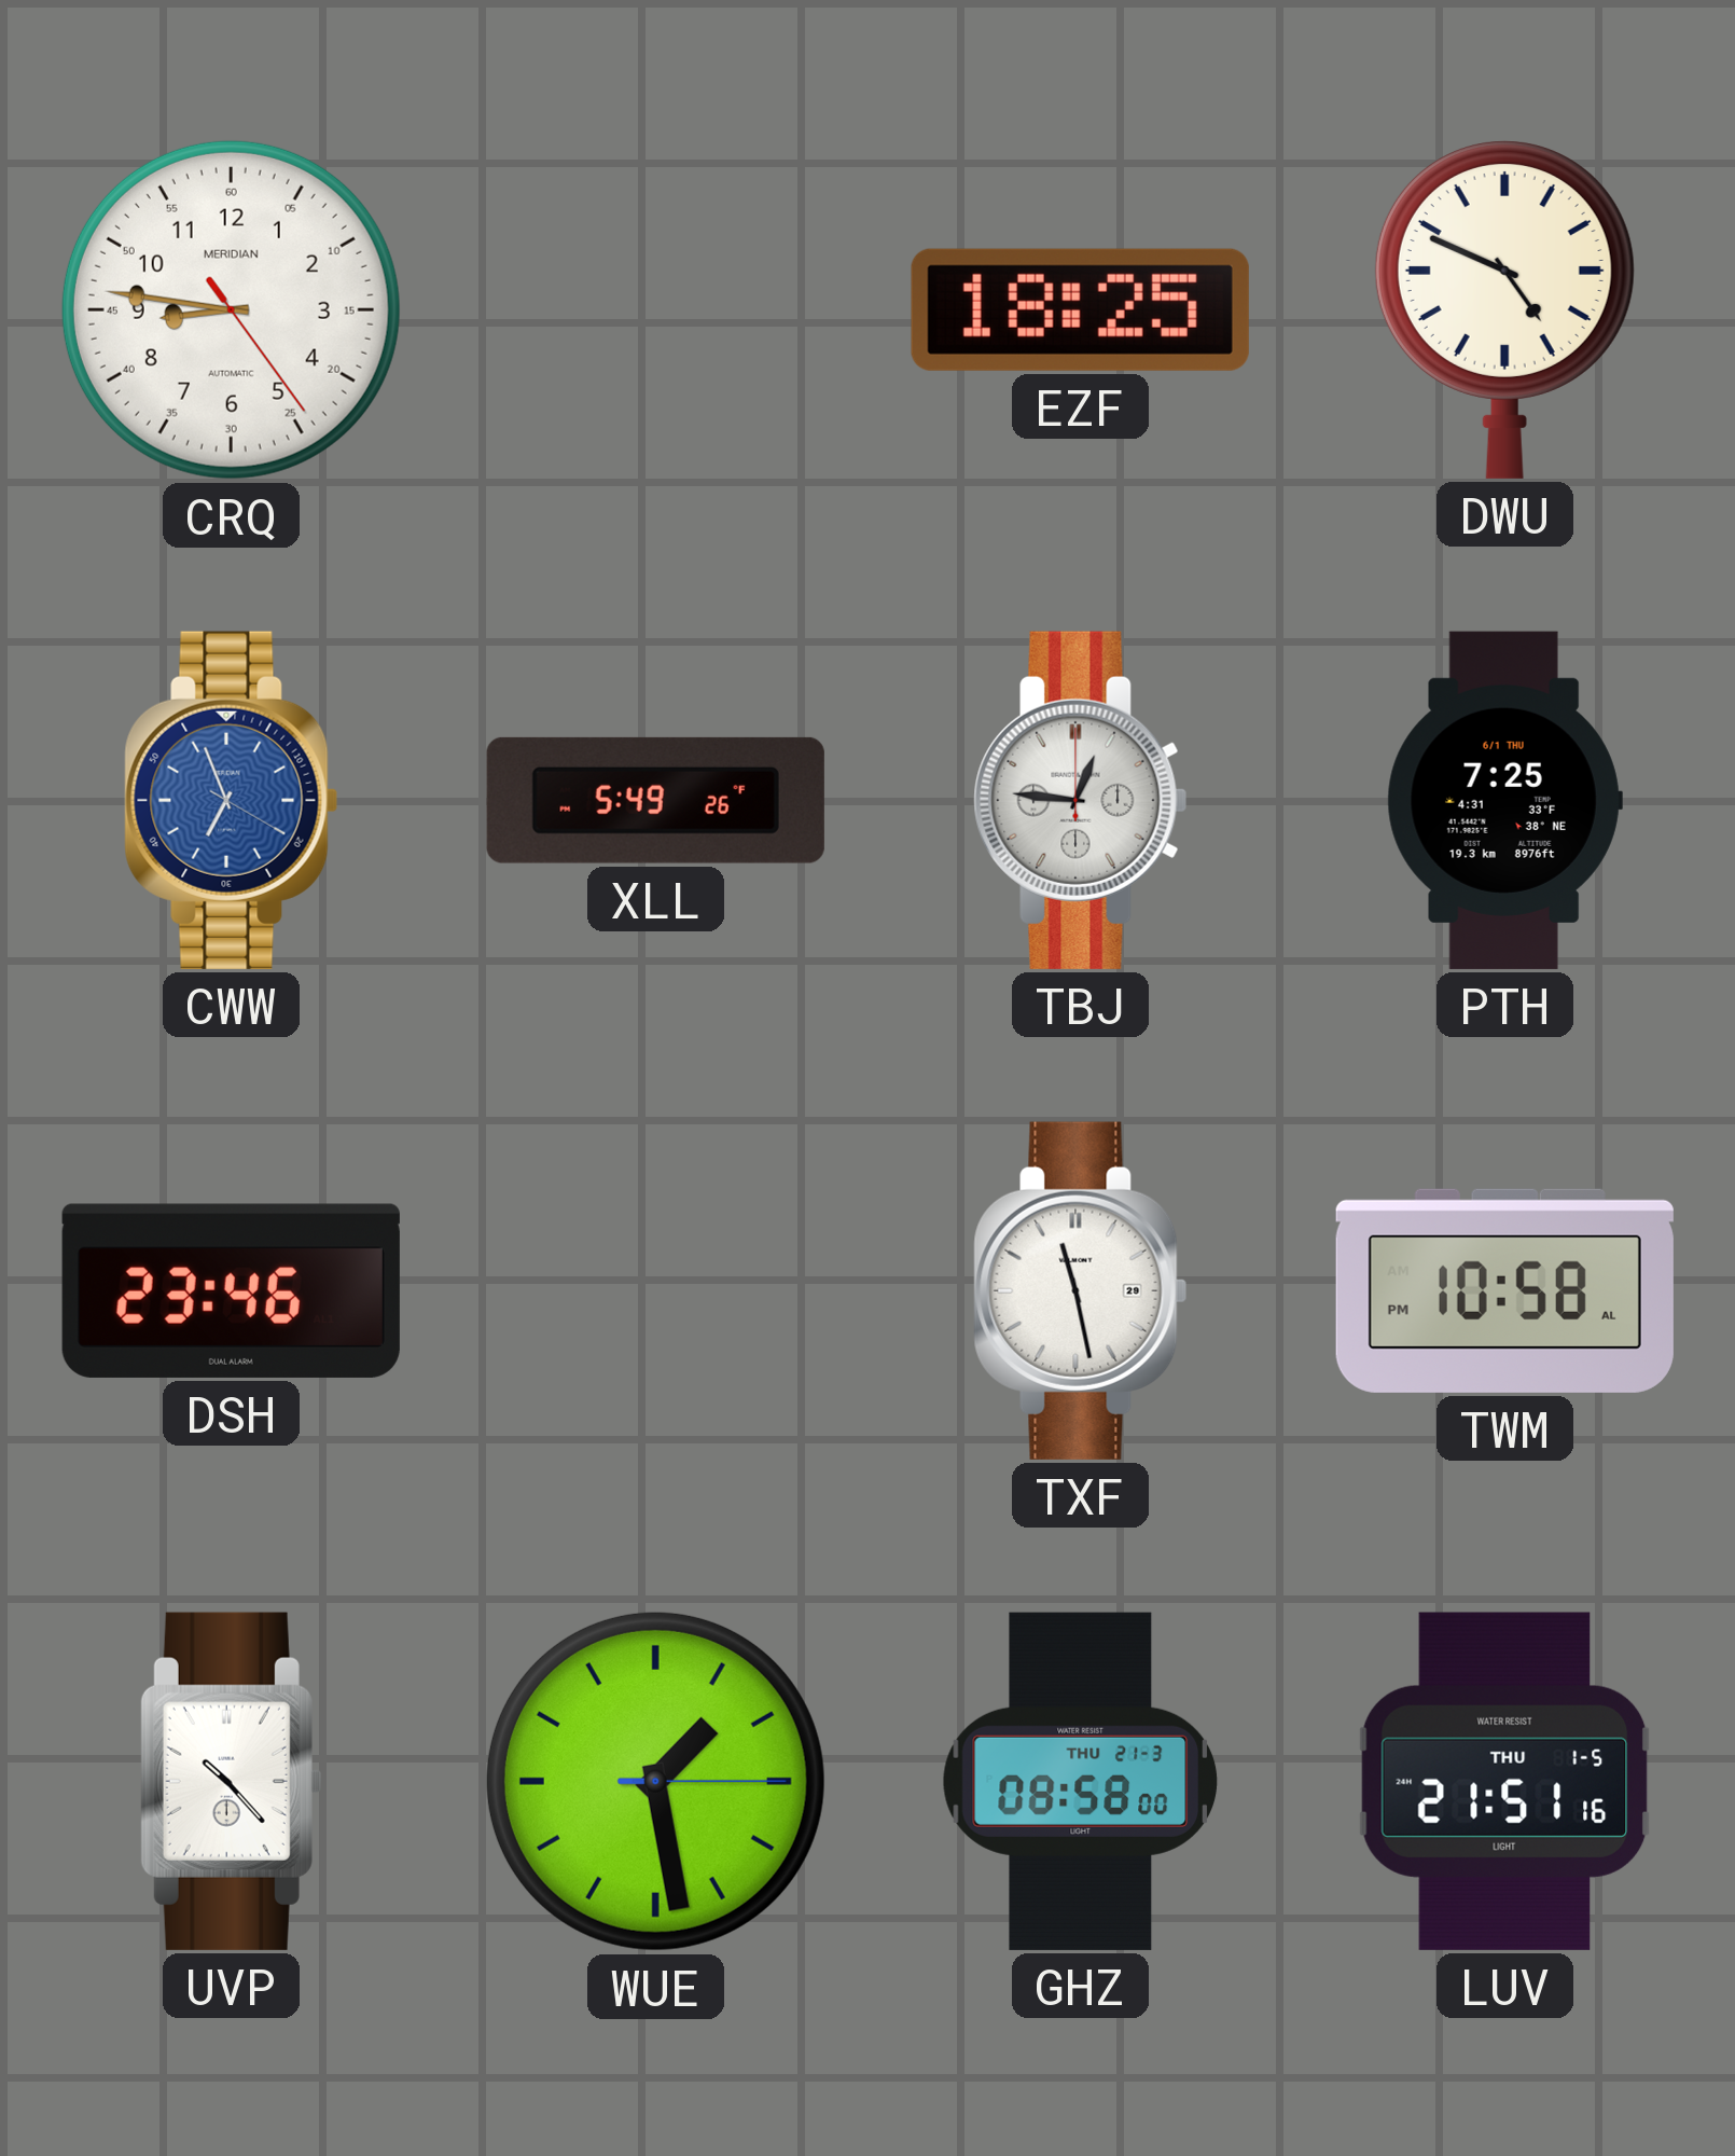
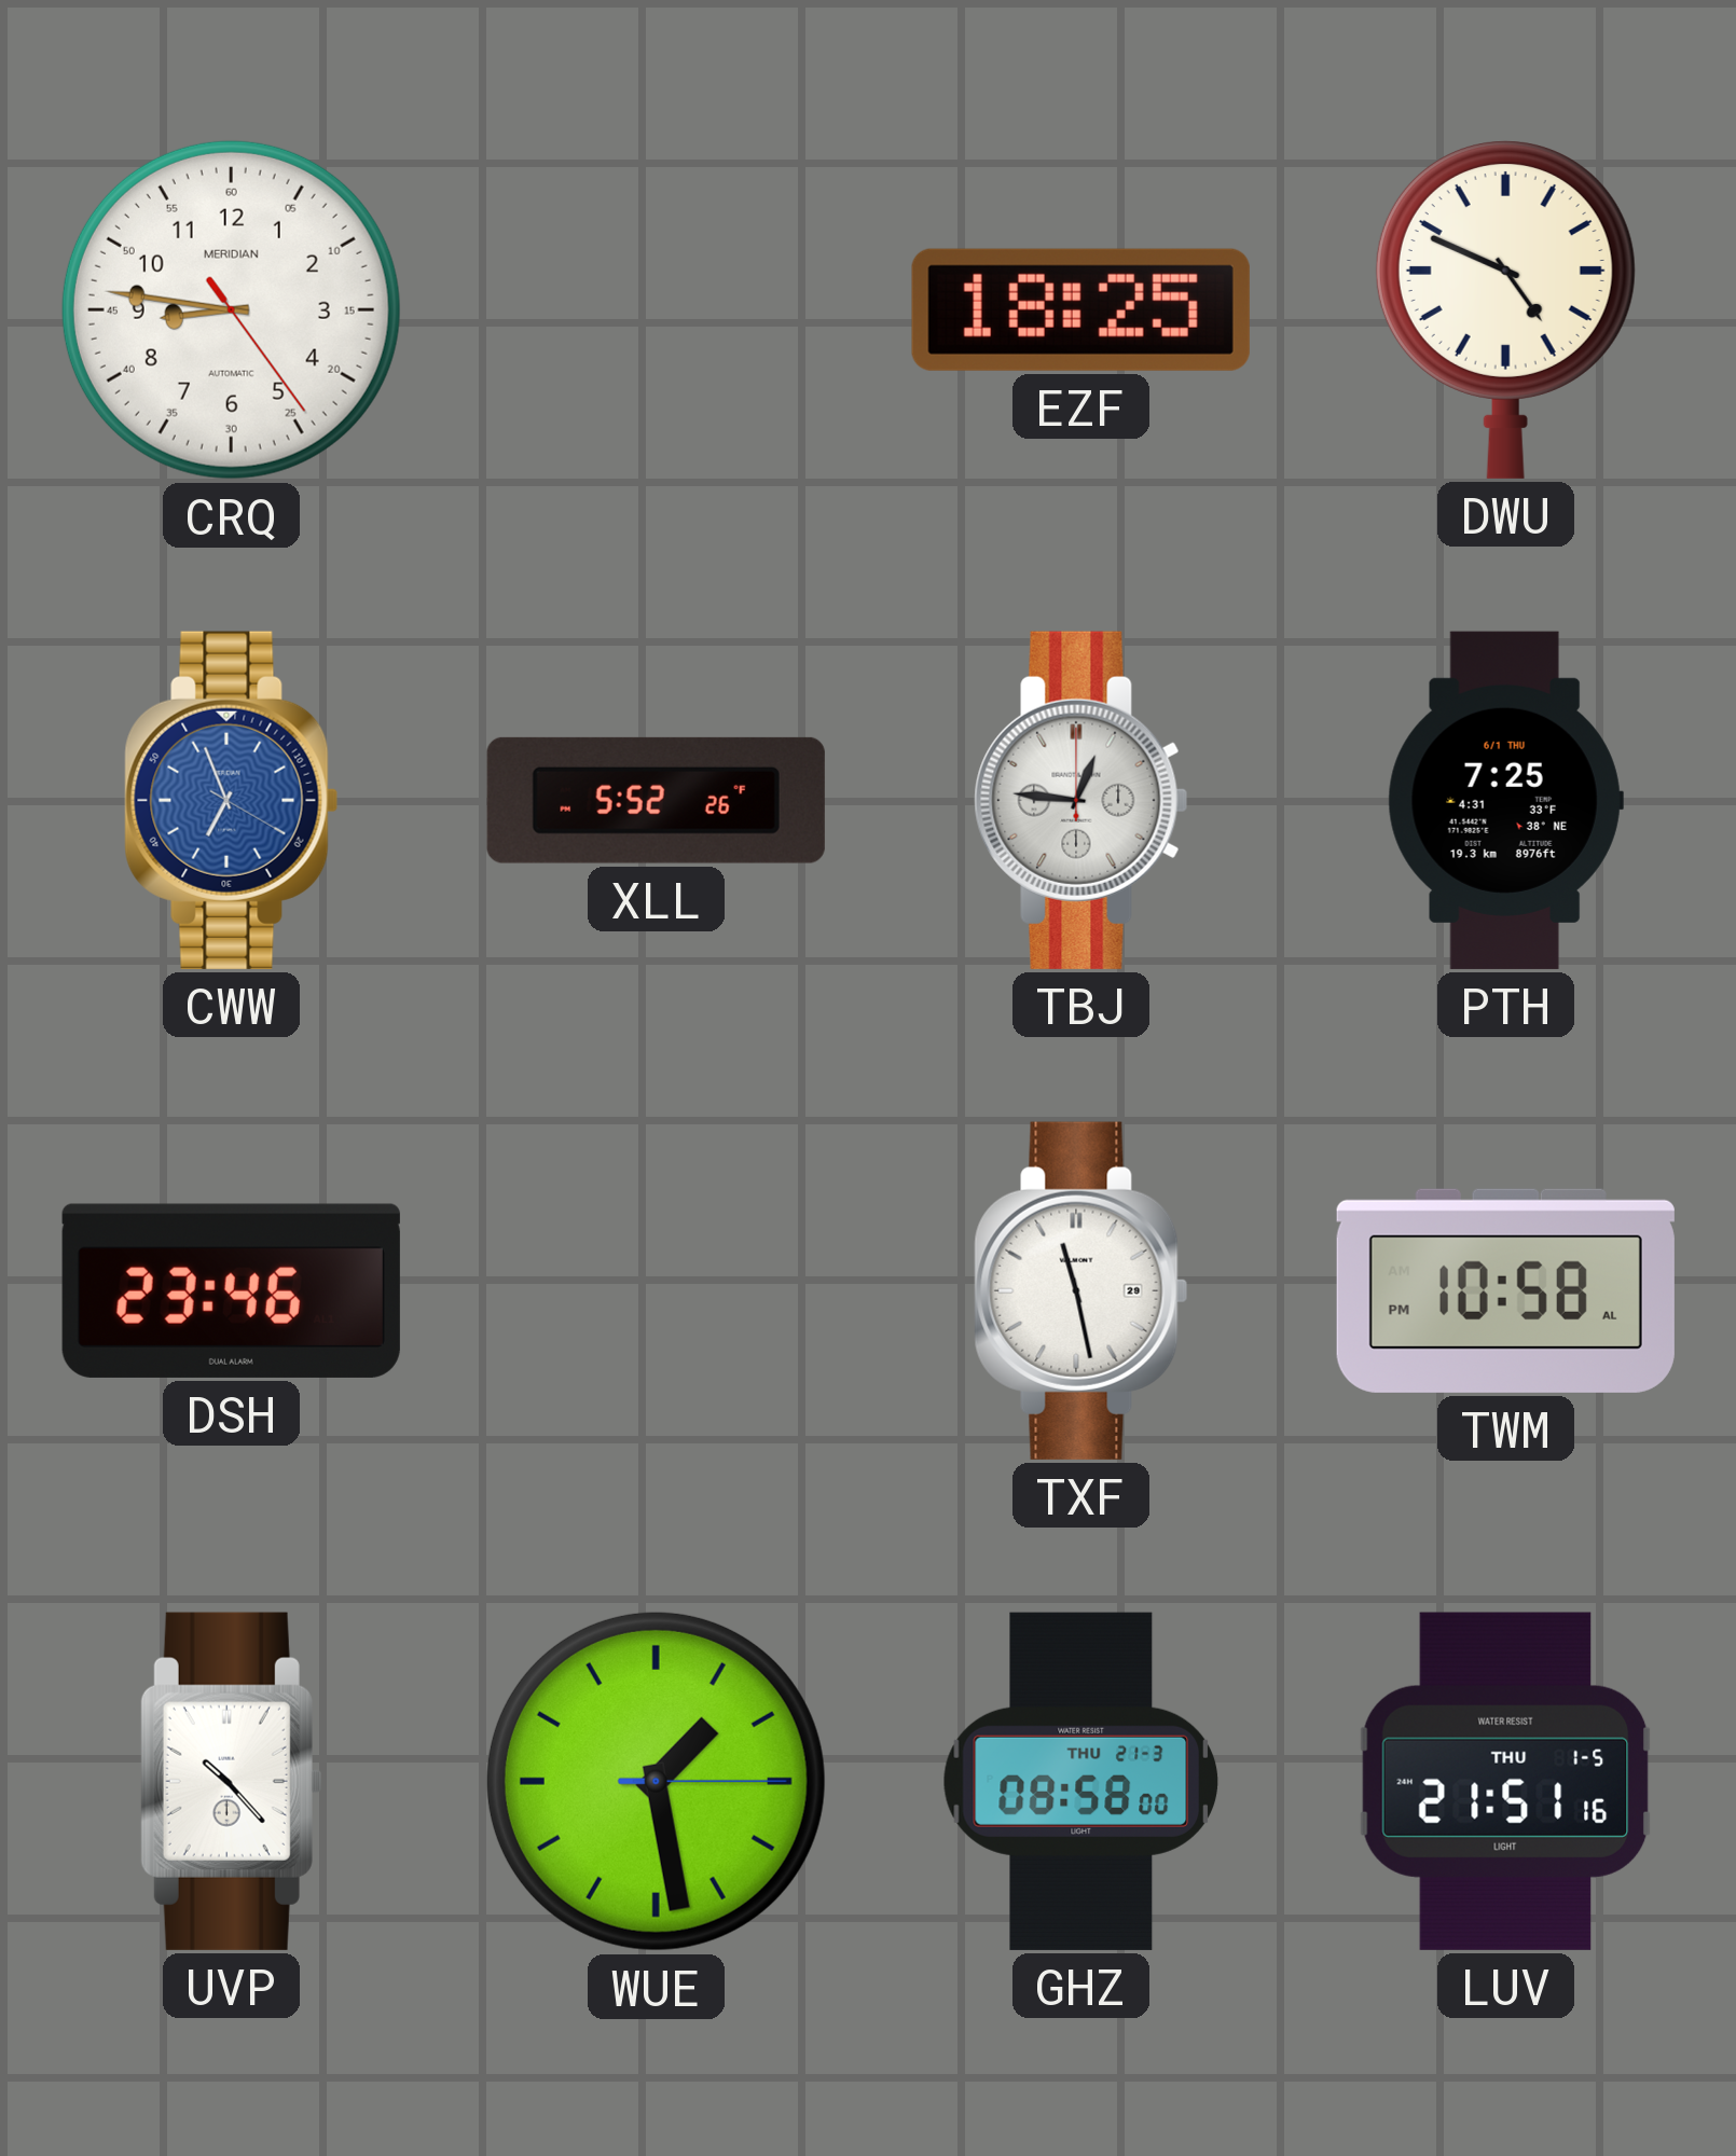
XLL: 5:49 -> 5:52
